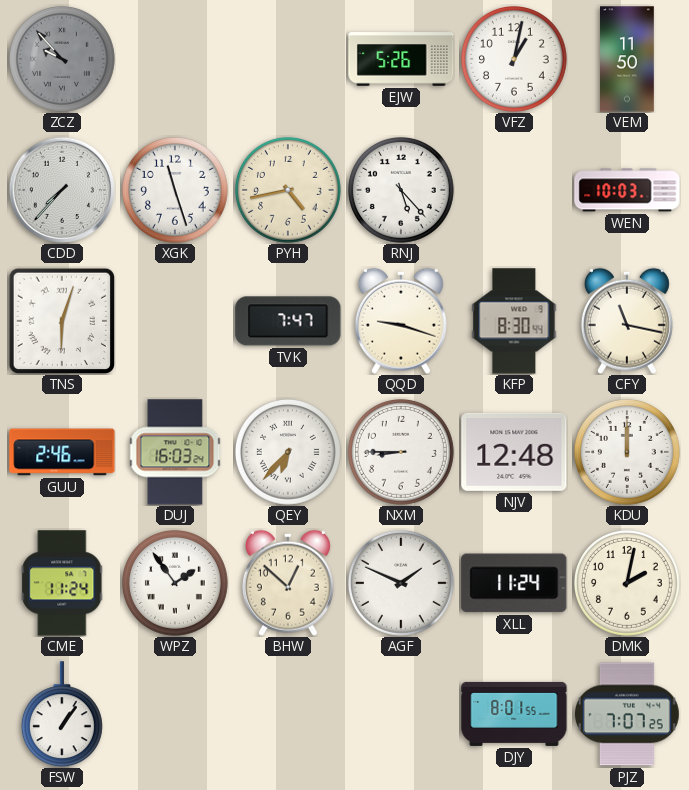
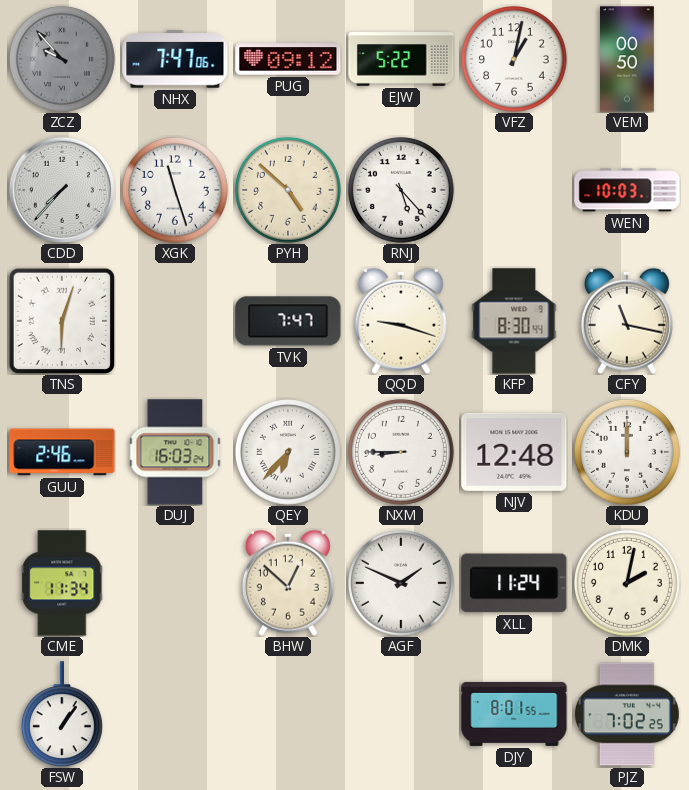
NHX: none -> 7:47
PUG: none -> 09:12
EJW: 5:26 -> 5:22
VEM: 11:50 -> 00:50
PYH: 4:43 -> 4:52
CME: 11:24 -> 11:34
WPZ: 1:54 -> none
PJZ: 7:07 -> 7:02
